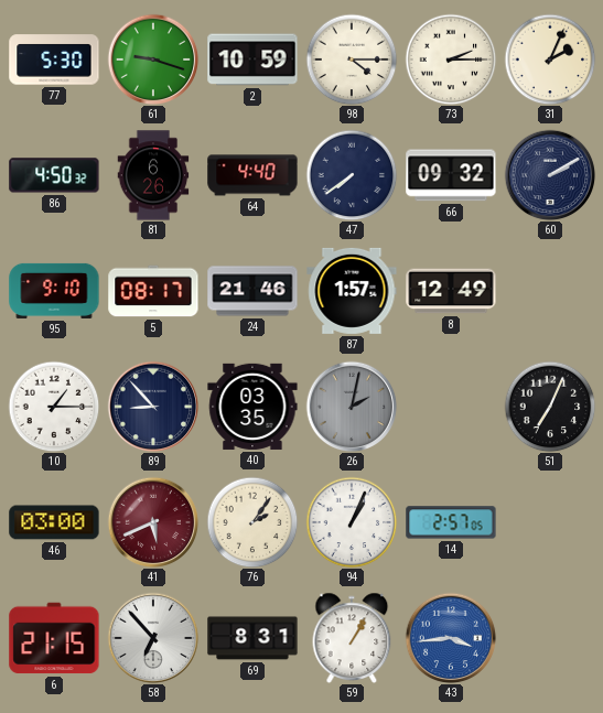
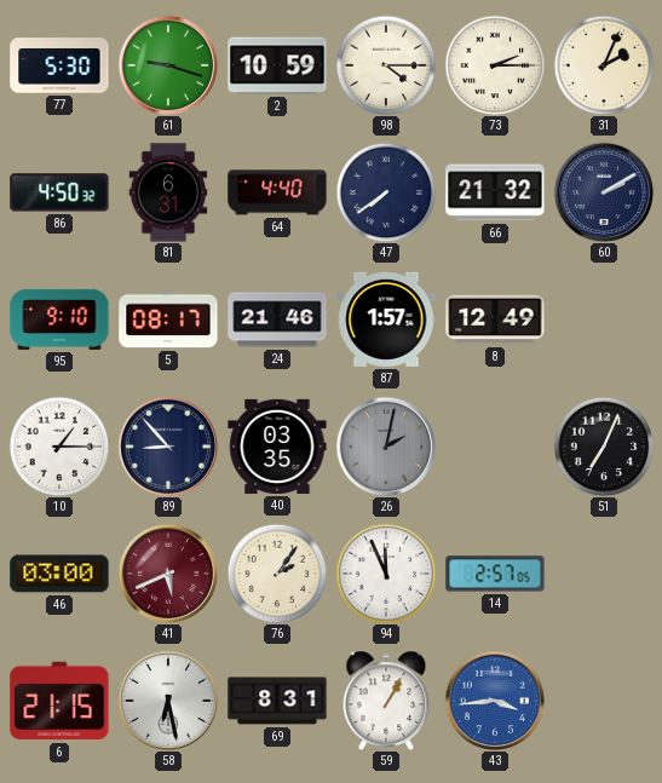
81: 6:26 -> 6:31
66: 09:32 -> 21:32
94: 1:04 -> 11:56
58: 6:53 -> 6:28
